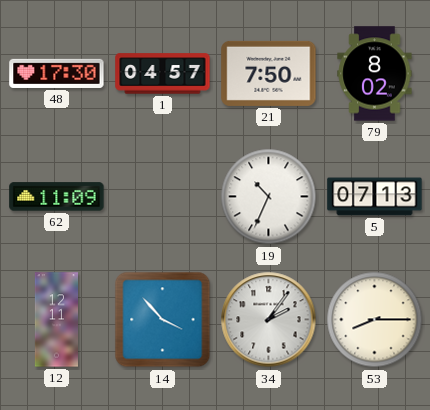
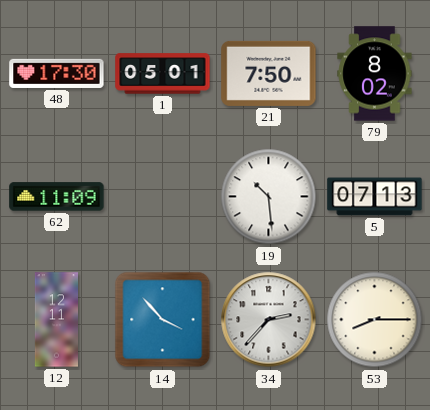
1: 04:57 -> 05:01
19: 10:34 -> 10:29
34: 2:06 -> 2:37
